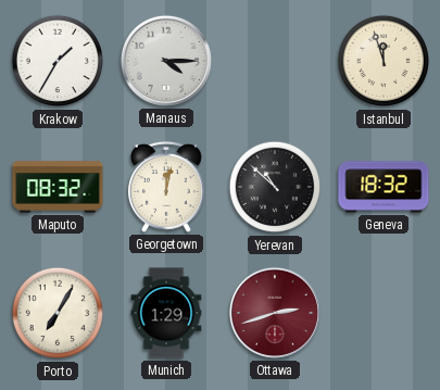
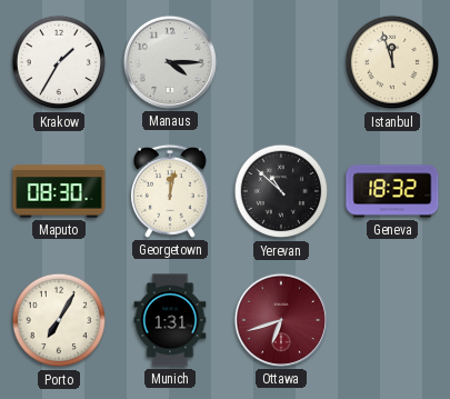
Maputo: 08:32 -> 08:30
Munich: 1:29 -> 1:31
Ottawa: 2:42 -> 6:42
